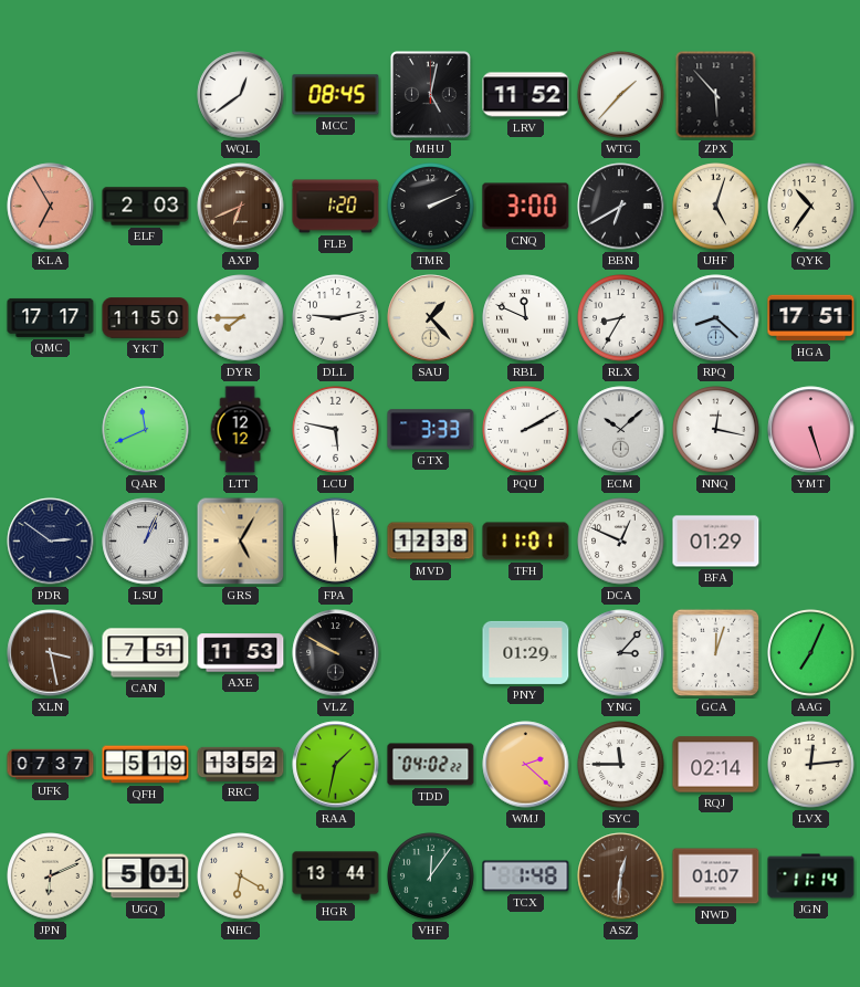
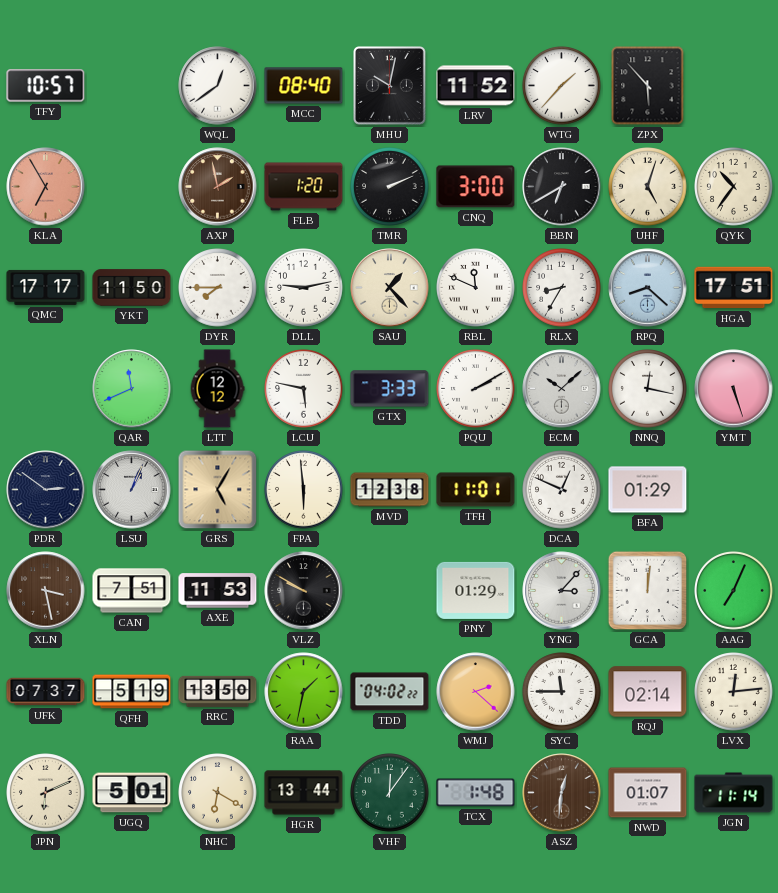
TFY: none -> 10:57
MCC: 08:45 -> 08:40
MHU: 5:02 -> 10:02
ELF: 2:03 -> none
AXP: 6:41 -> 1:58
GCA: 12:03 -> 12:01
RRC: 13:52 -> 13:50
